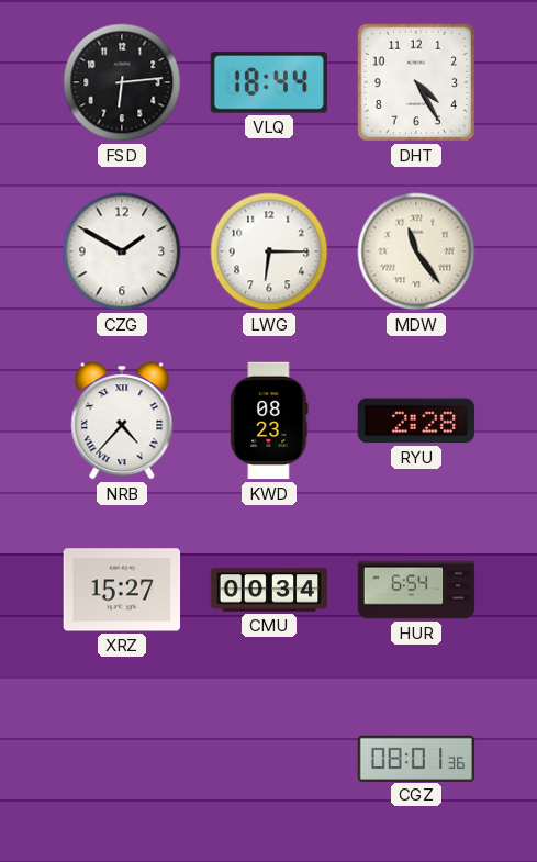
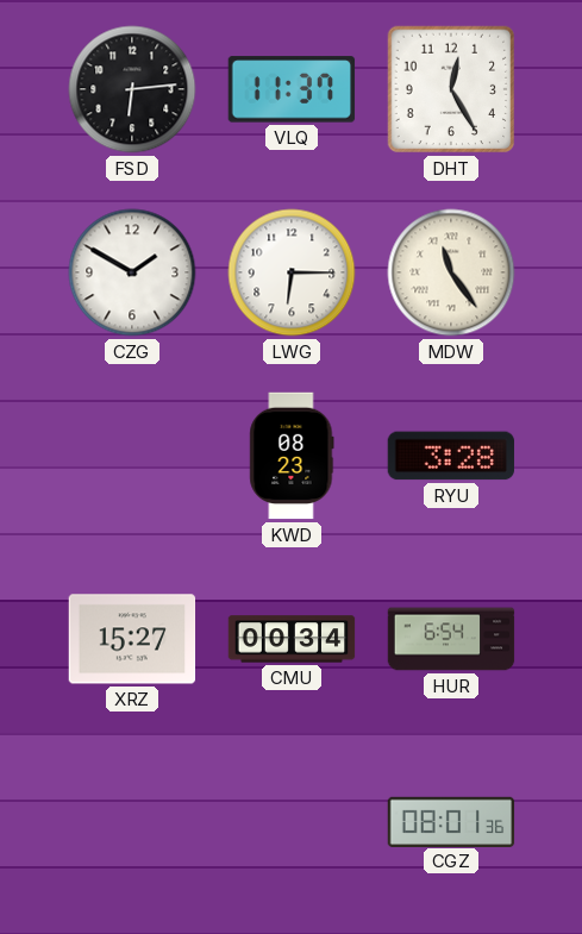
VLQ: 18:44 -> 11:37
DHT: 4:25 -> 12:25
NRB: 4:37 -> none
RYU: 2:28 -> 3:28
